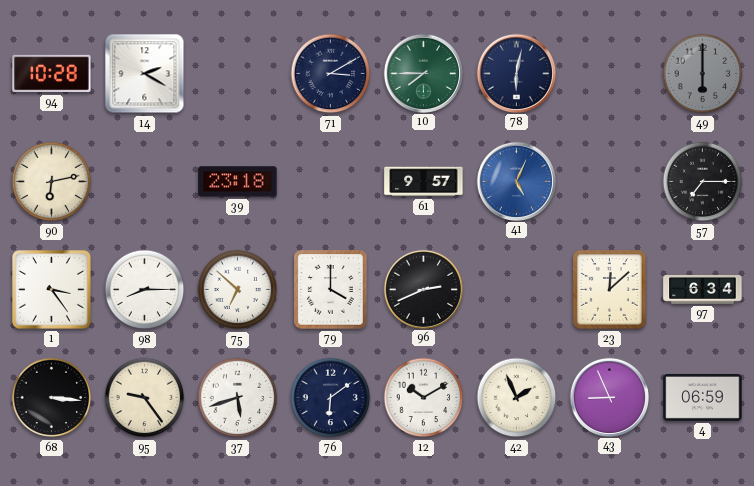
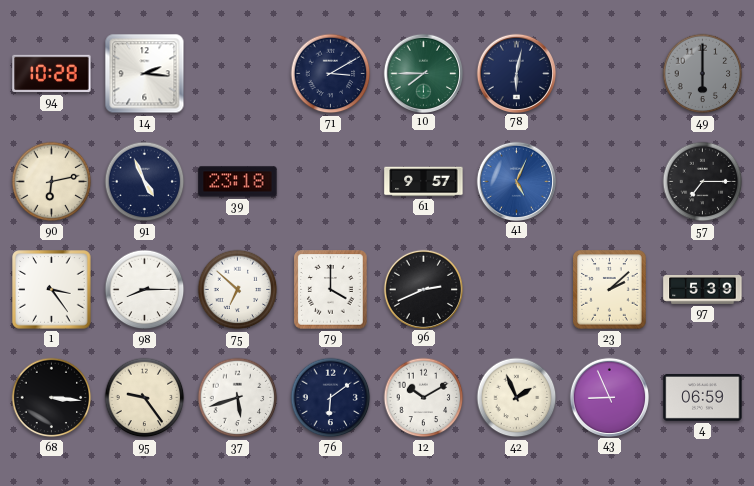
14: 2:20 -> 2:16
91: none -> 4:56
23: 12:08 -> 2:08
97: 6:34 -> 5:39
